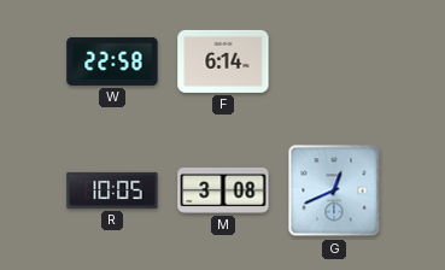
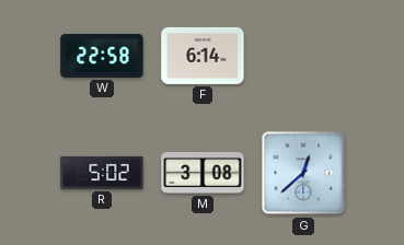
R: 10:05 -> 5:02
G: 12:41 -> 12:38
